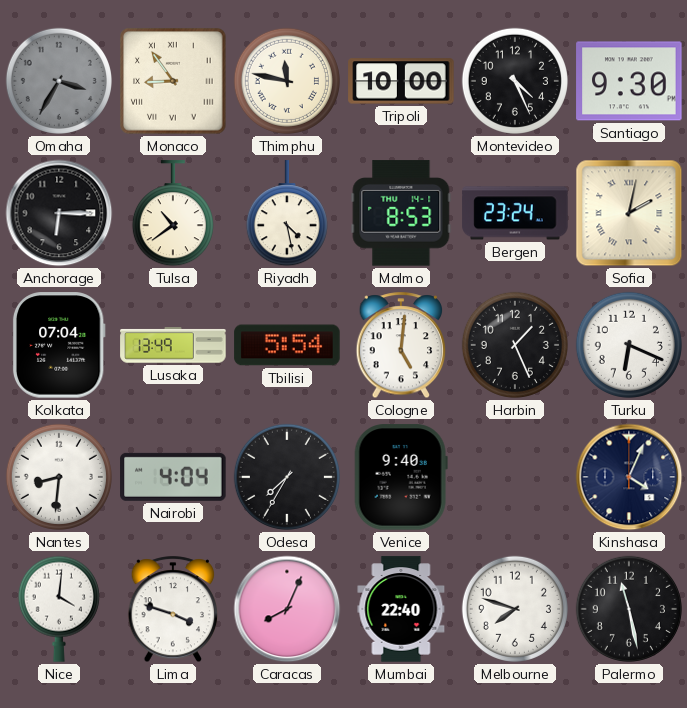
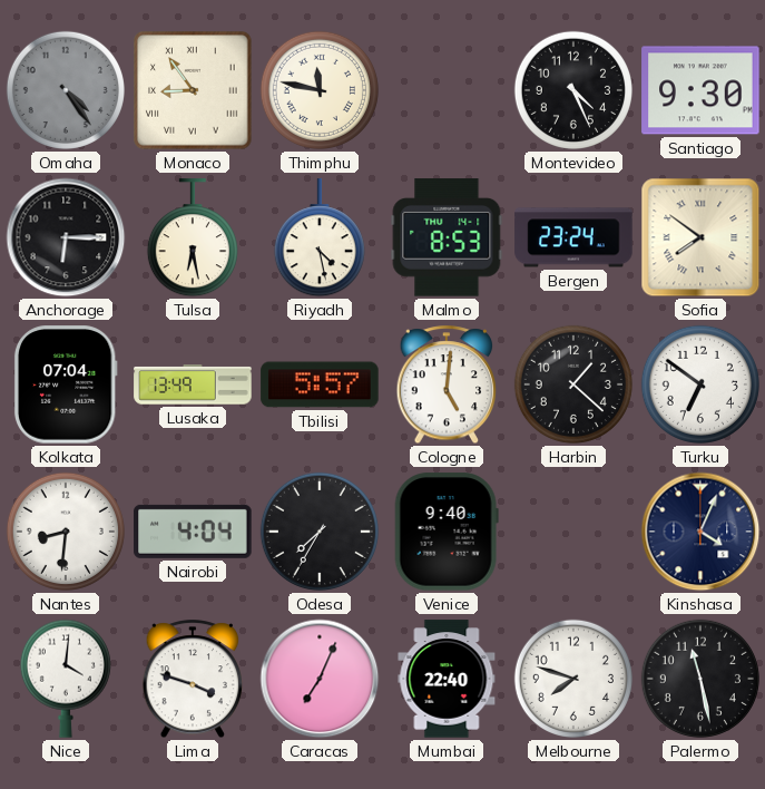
Omaha: 3:35 -> 4:24
Tripoli: 10:00 -> none
Tulsa: 10:39 -> 6:28
Sofia: 2:02 -> 7:51
Tbilisi: 5:54 -> 5:57
Harbin: 1:26 -> 1:22
Turku: 6:19 -> 6:51
Caracas: 8:04 -> 7:04
